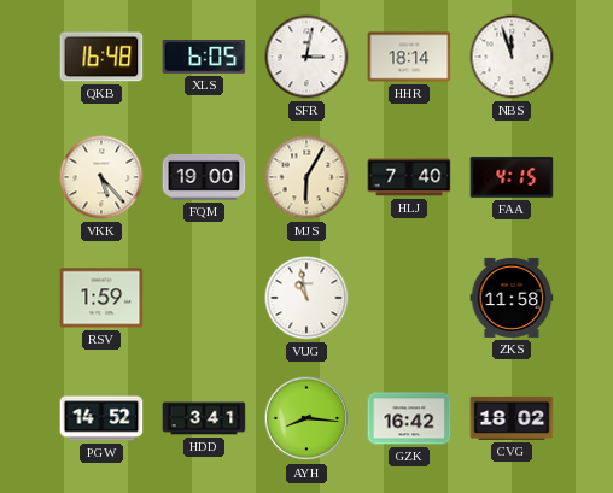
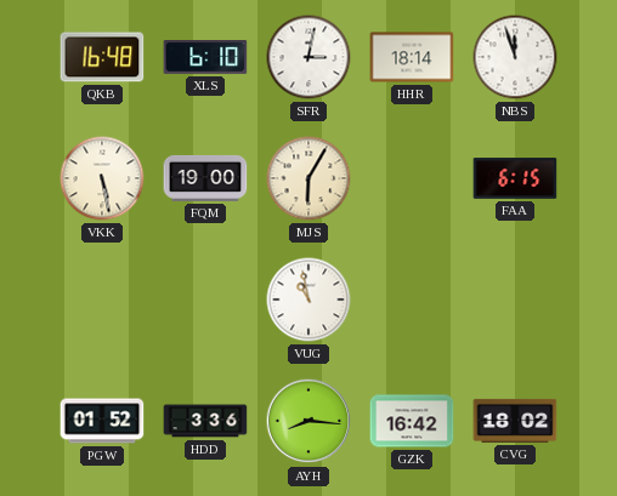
XLS: 6:05 -> 6:10
VKK: 5:23 -> 5:28
HLJ: 7:40 -> none
FAA: 4:15 -> 6:15
RSV: 1:59 -> none
ZKS: 11:58 -> none
PGW: 14:52 -> 01:52
HDD: 3:41 -> 3:36
